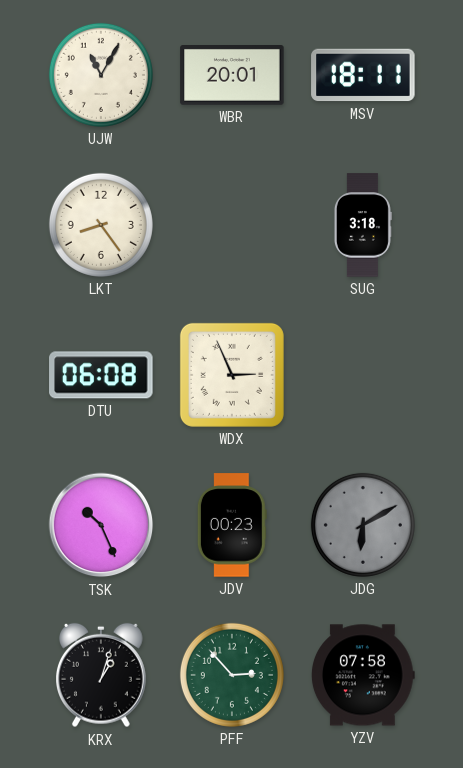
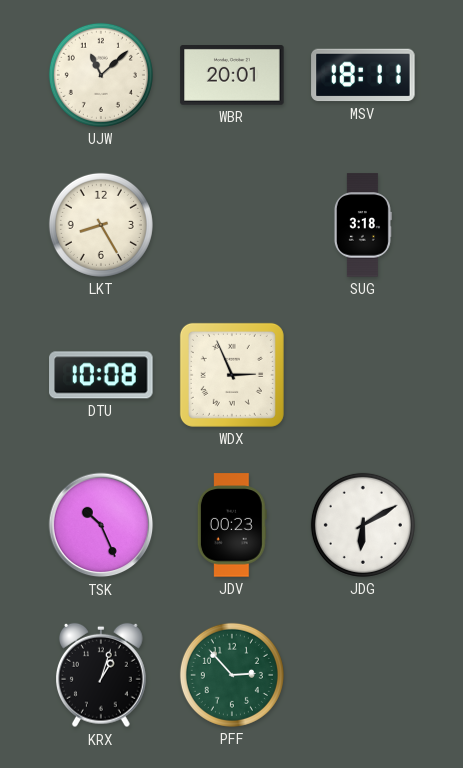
UJW: 11:05 -> 11:08
LKT: 8:24 -> 8:25
DTU: 06:08 -> 10:08
JDG dial: grey -> white
YZV: 07:58 -> none
